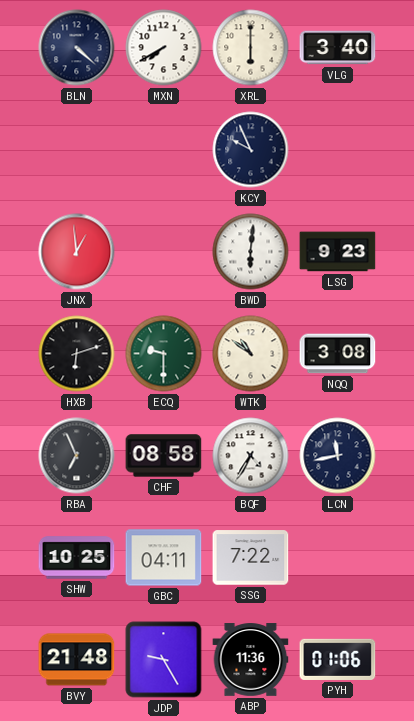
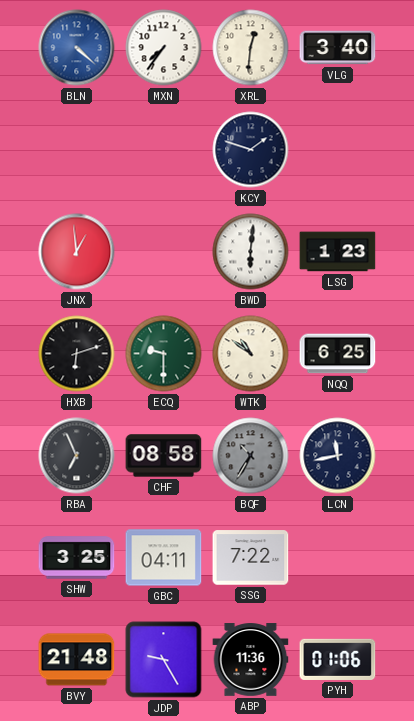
BLN dial: navy -> blue
MXN: 7:40 -> 7:36
XRL: 6:00 -> 12:31
KCY: 9:56 -> 1:48
LSG: 9:23 -> 1:23
NQQ: 3:08 -> 6:25
BQF: 4:35 -> 10:35
BQF dial: white -> grey
SHW: 10:25 -> 3:25
